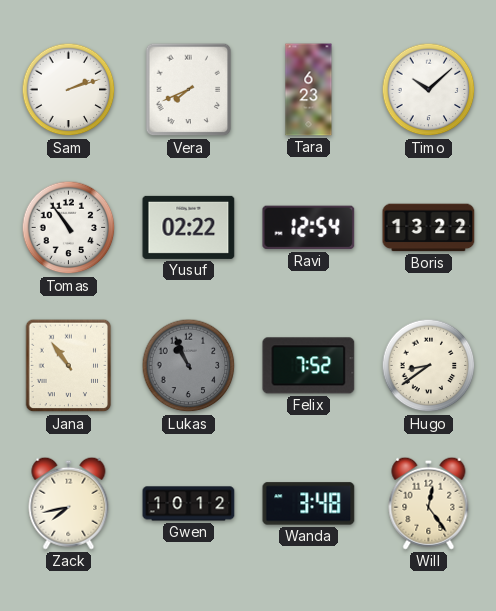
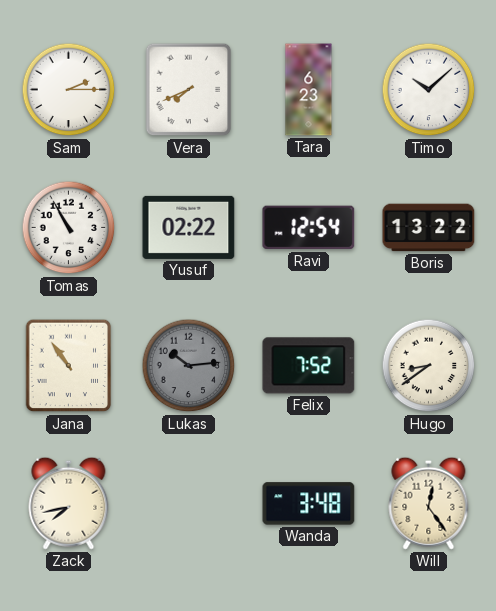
Sam: 2:12 -> 2:15
Tomas: 10:54 -> 10:55
Lukas: 10:56 -> 10:14
Gwen: 10:12 -> none
